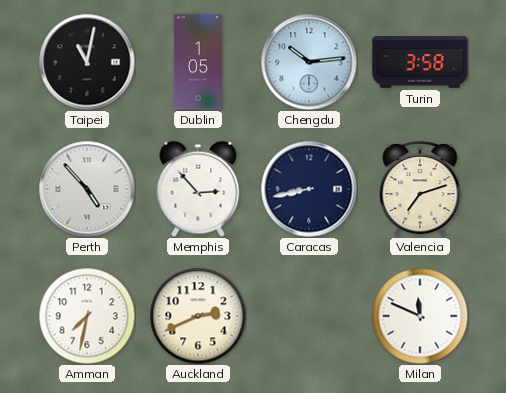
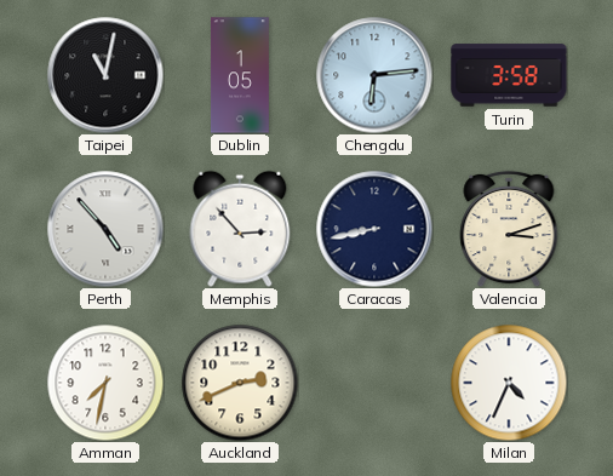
Chengdu: 10:14 -> 6:14
Valencia: 7:12 -> 3:12
Milan: 11:49 -> 4:34
